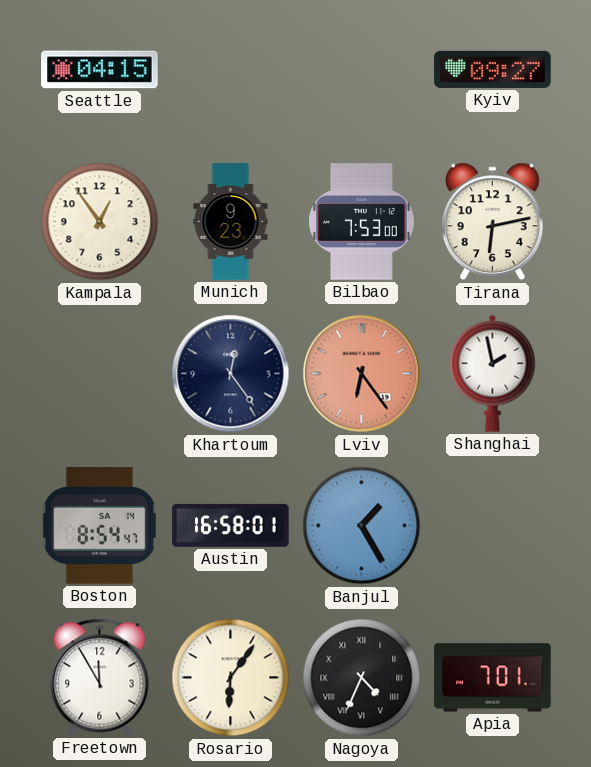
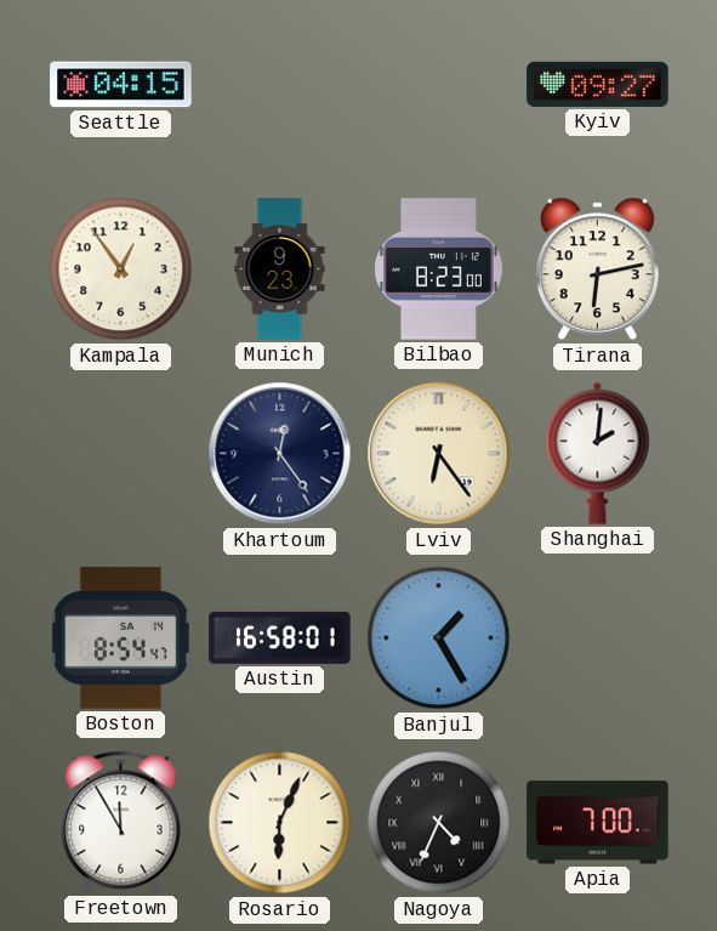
Bilbao: 7:53 -> 8:23
Lviv dial: salmon -> cream
Shanghai: 1:58 -> 2:01
Rosario: 6:06 -> 6:04
Apia: 7:01 -> 7:00
